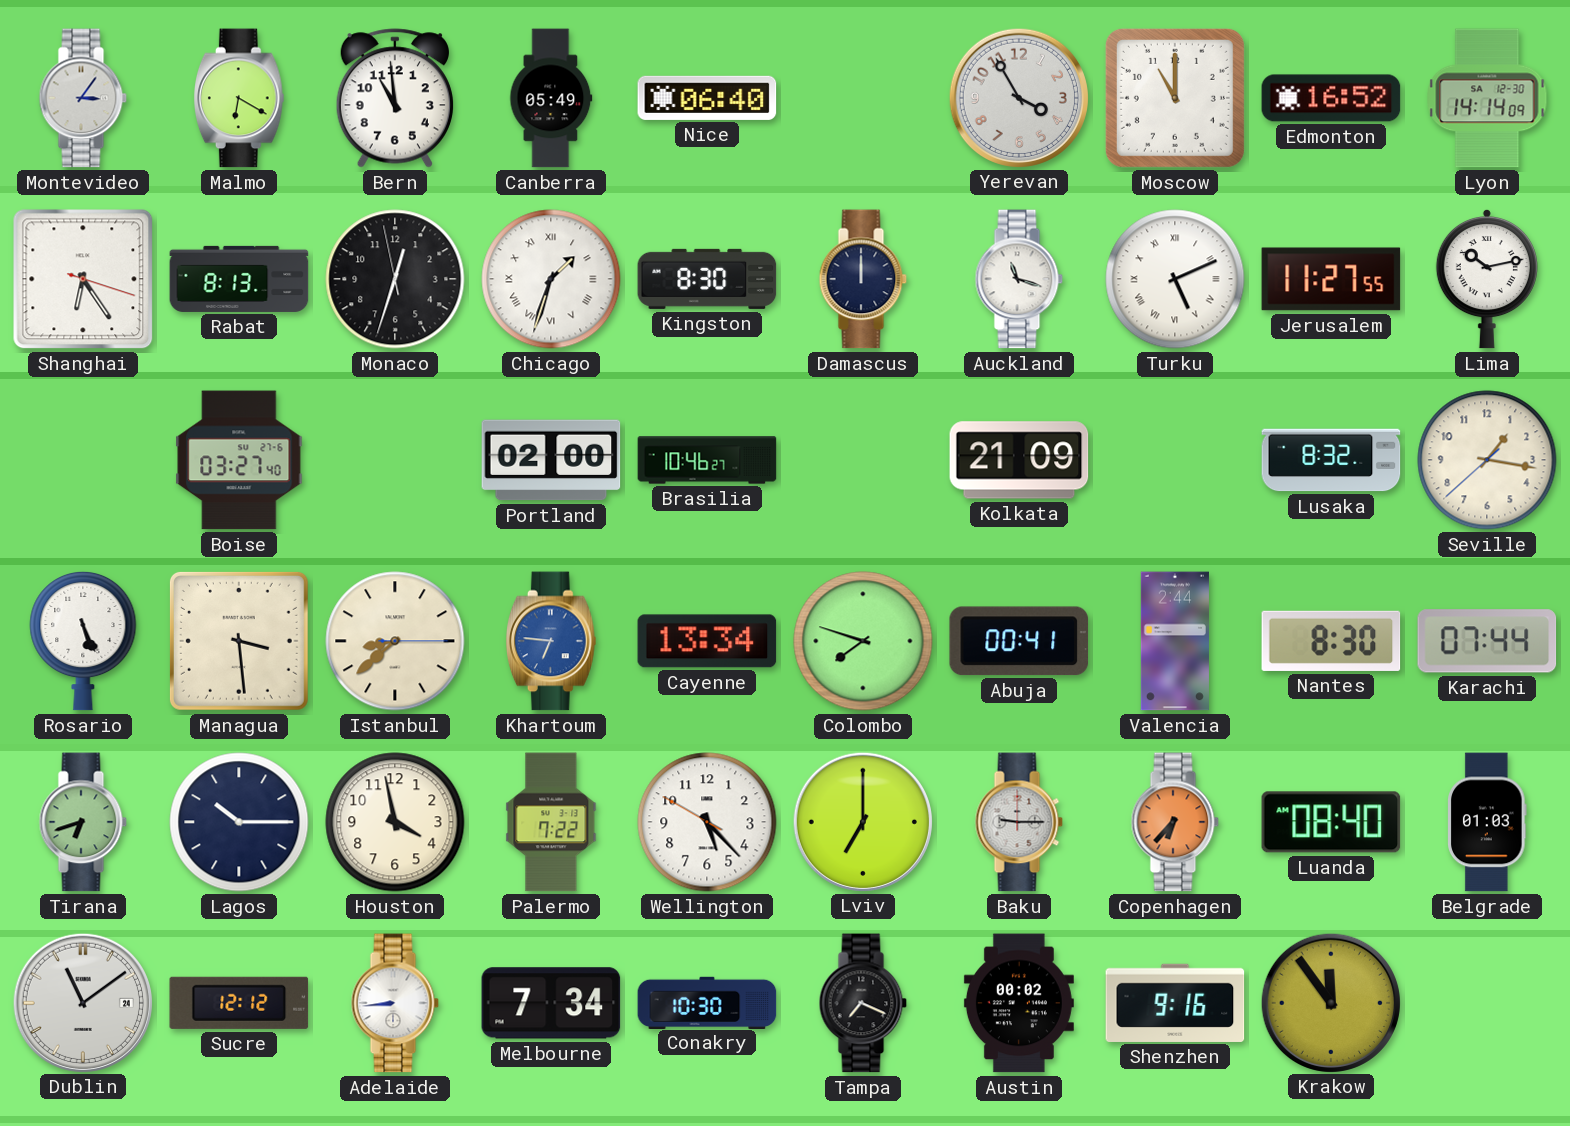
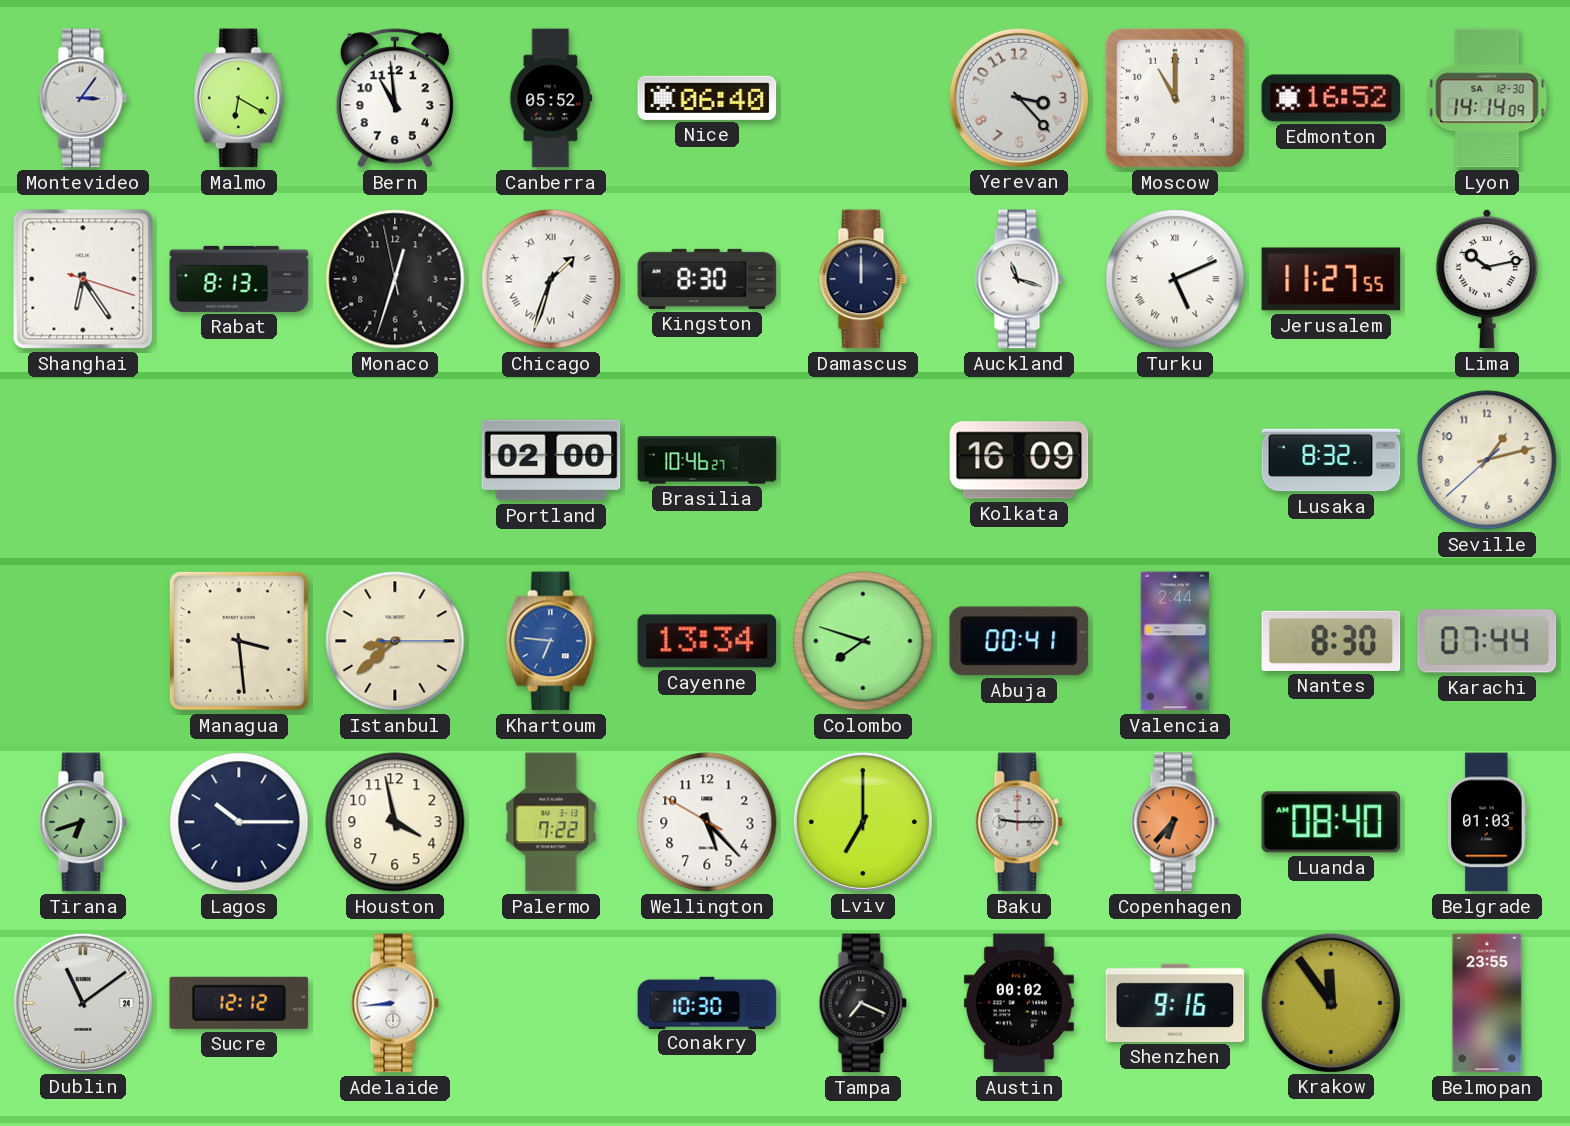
Canberra: 05:49 -> 05:52
Yerevan: 3:55 -> 3:23
Boise: 03:27 -> none
Kolkata: 21:09 -> 16:09
Seville: 1:16 -> 1:12
Rosario: 5:26 -> none
Melbourne: 7:34 -> none
Belmopan: none -> 23:55
